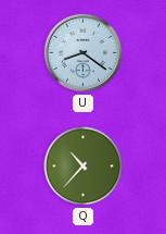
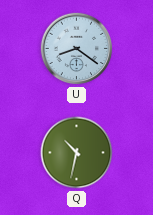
Q: 10:37 -> 10:32
